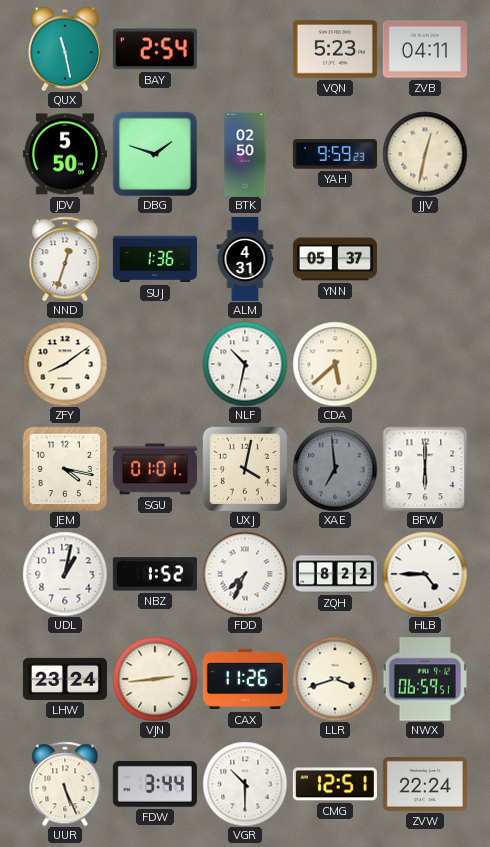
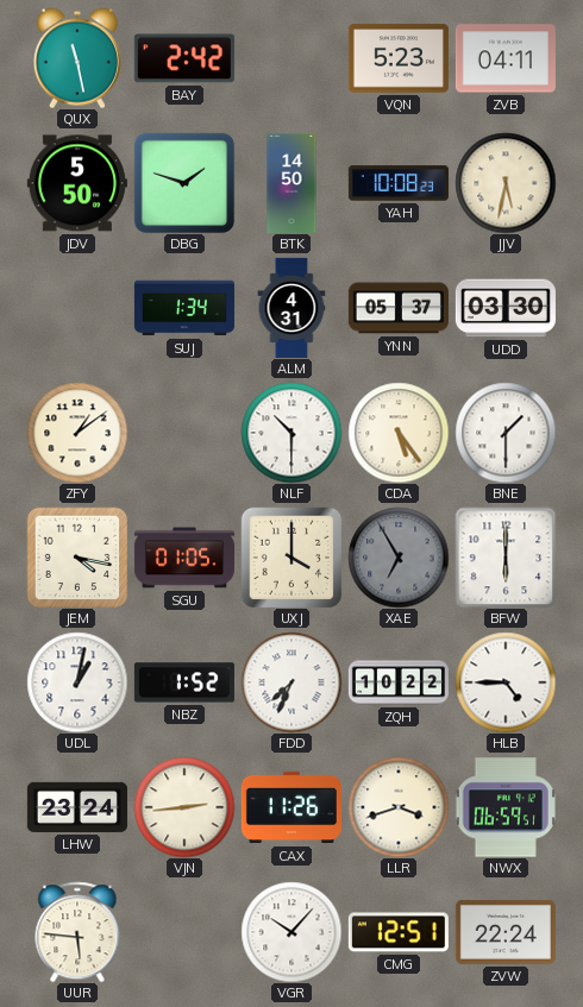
BAY: 2:54 -> 2:42
BTK: 02:50 -> 14:50
YAH: 9:59 -> 10:08
JJV: 12:32 -> 5:32
NND: 12:33 -> none
SUJ: 1:36 -> 1:34
UDD: none -> 03:30
ZFY: 8:09 -> 1:09
NLF: 10:32 -> 10:30
CDA: 5:38 -> 5:24
BNE: none -> 1:30
SGU: 01:01 -> 01:05
UXJ: 4:02 -> 4:00
XAE: 6:59 -> 6:55
ZQH: 8:22 -> 10:22
UUR: 5:26 -> 5:46
FDW: 3:44 -> none
VGR: 10:30 -> 10:07
